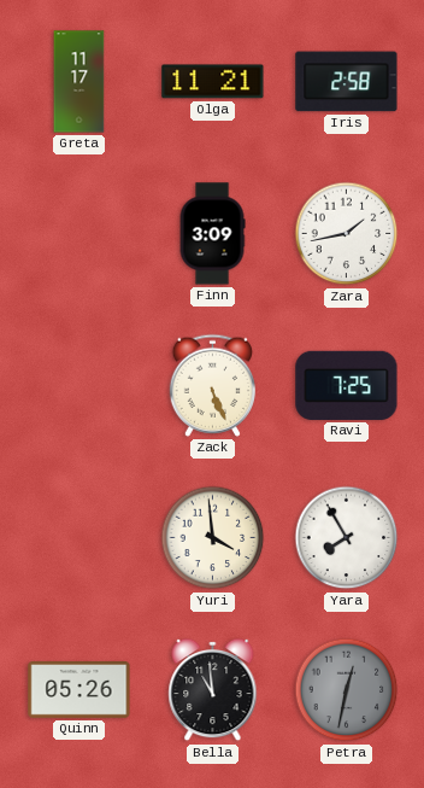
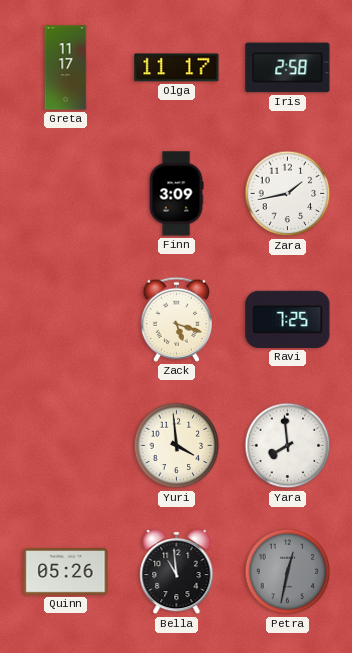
Olga: 11:21 -> 11:17
Zack: 5:26 -> 5:18
Yara: 7:55 -> 7:59
